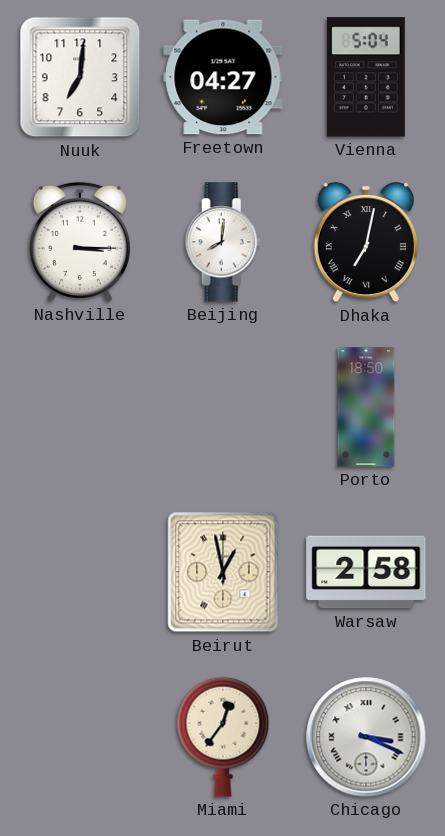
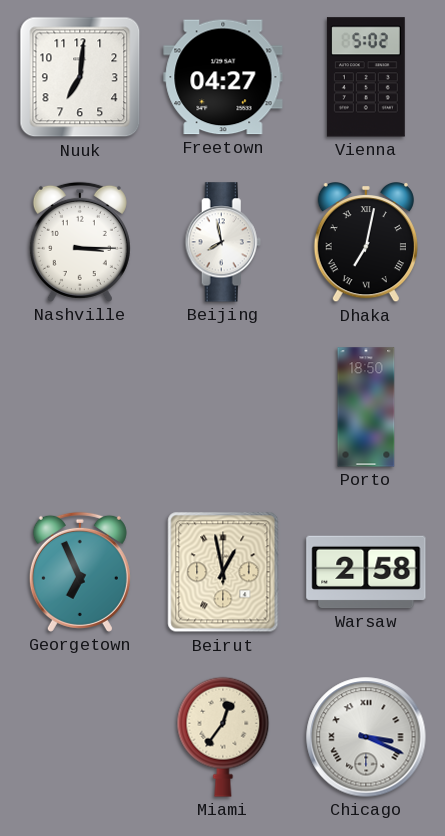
Vienna: 5:04 -> 5:02
Beijing: 8:01 -> 7:58
Georgetown: none -> 6:56
